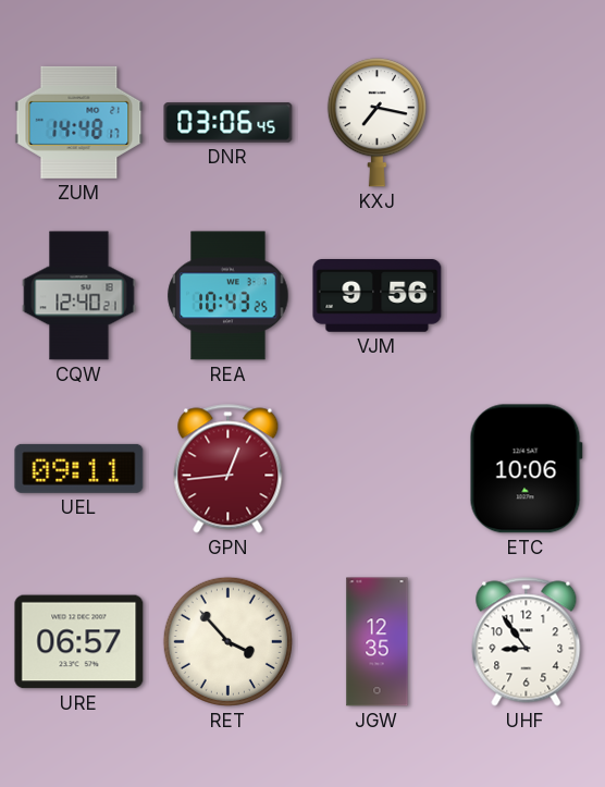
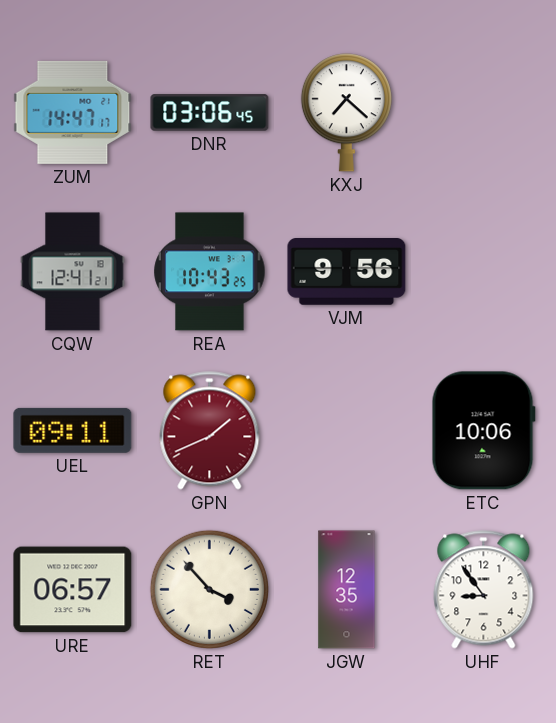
ZUM: 14:48 -> 14:47
KXJ: 7:17 -> 7:22
CQW: 12:40 -> 12:41
GPN: 12:44 -> 1:41
